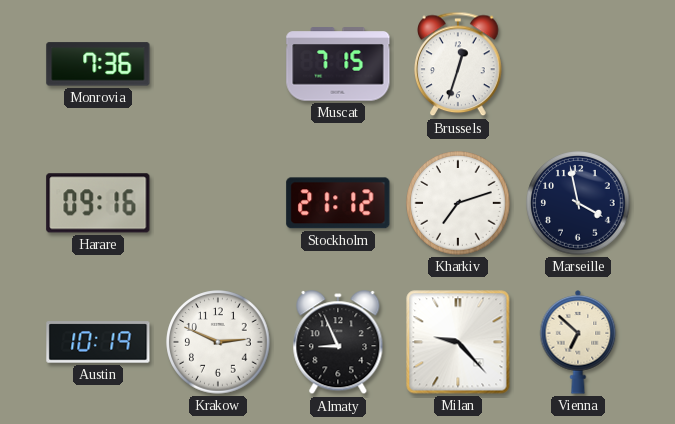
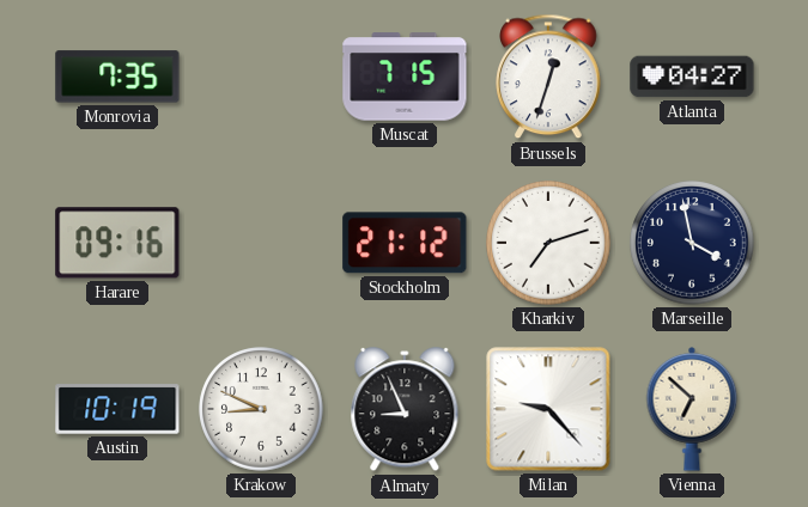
Monrovia: 7:36 -> 7:35
Atlanta: none -> 04:27
Krakow: 2:49 -> 8:49
